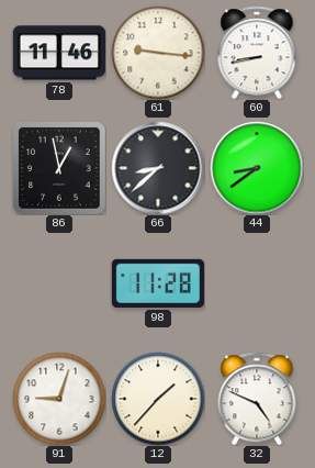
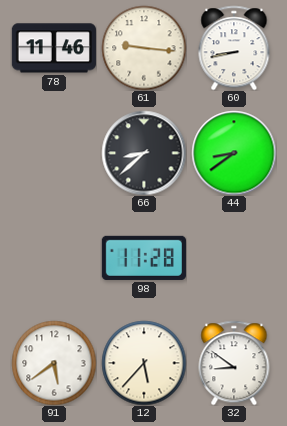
86: 12:58 -> none
91: 9:03 -> 5:39
12: 1:37 -> 5:37
32: 4:49 -> 8:51
